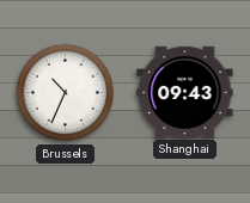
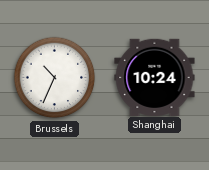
Shanghai: 09:43 -> 10:24
